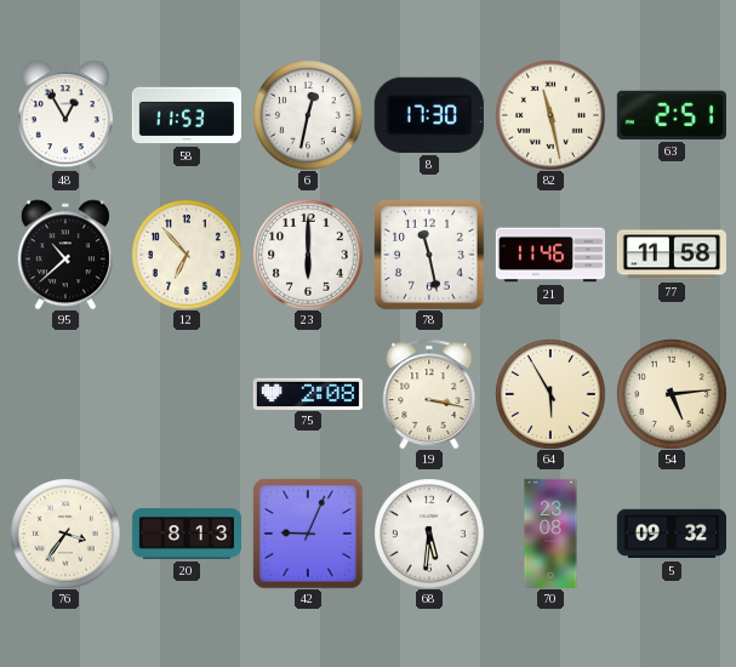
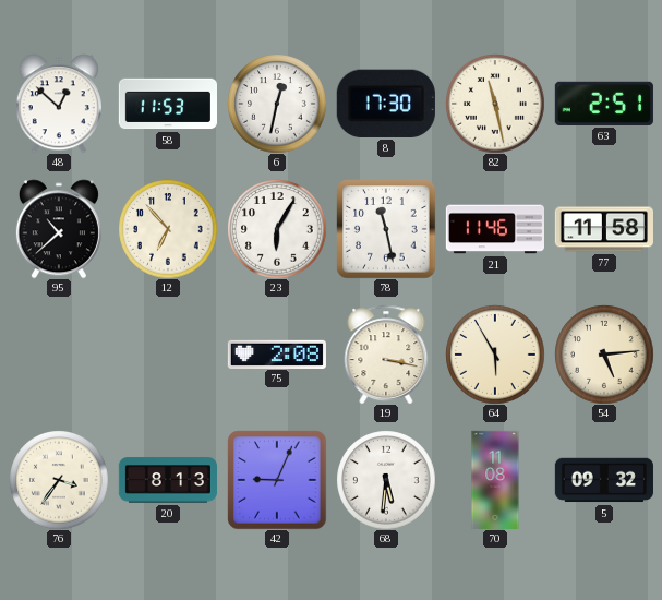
48: 12:55 -> 12:52
23: 6:00 -> 6:05
70: 23:08 -> 11:08
